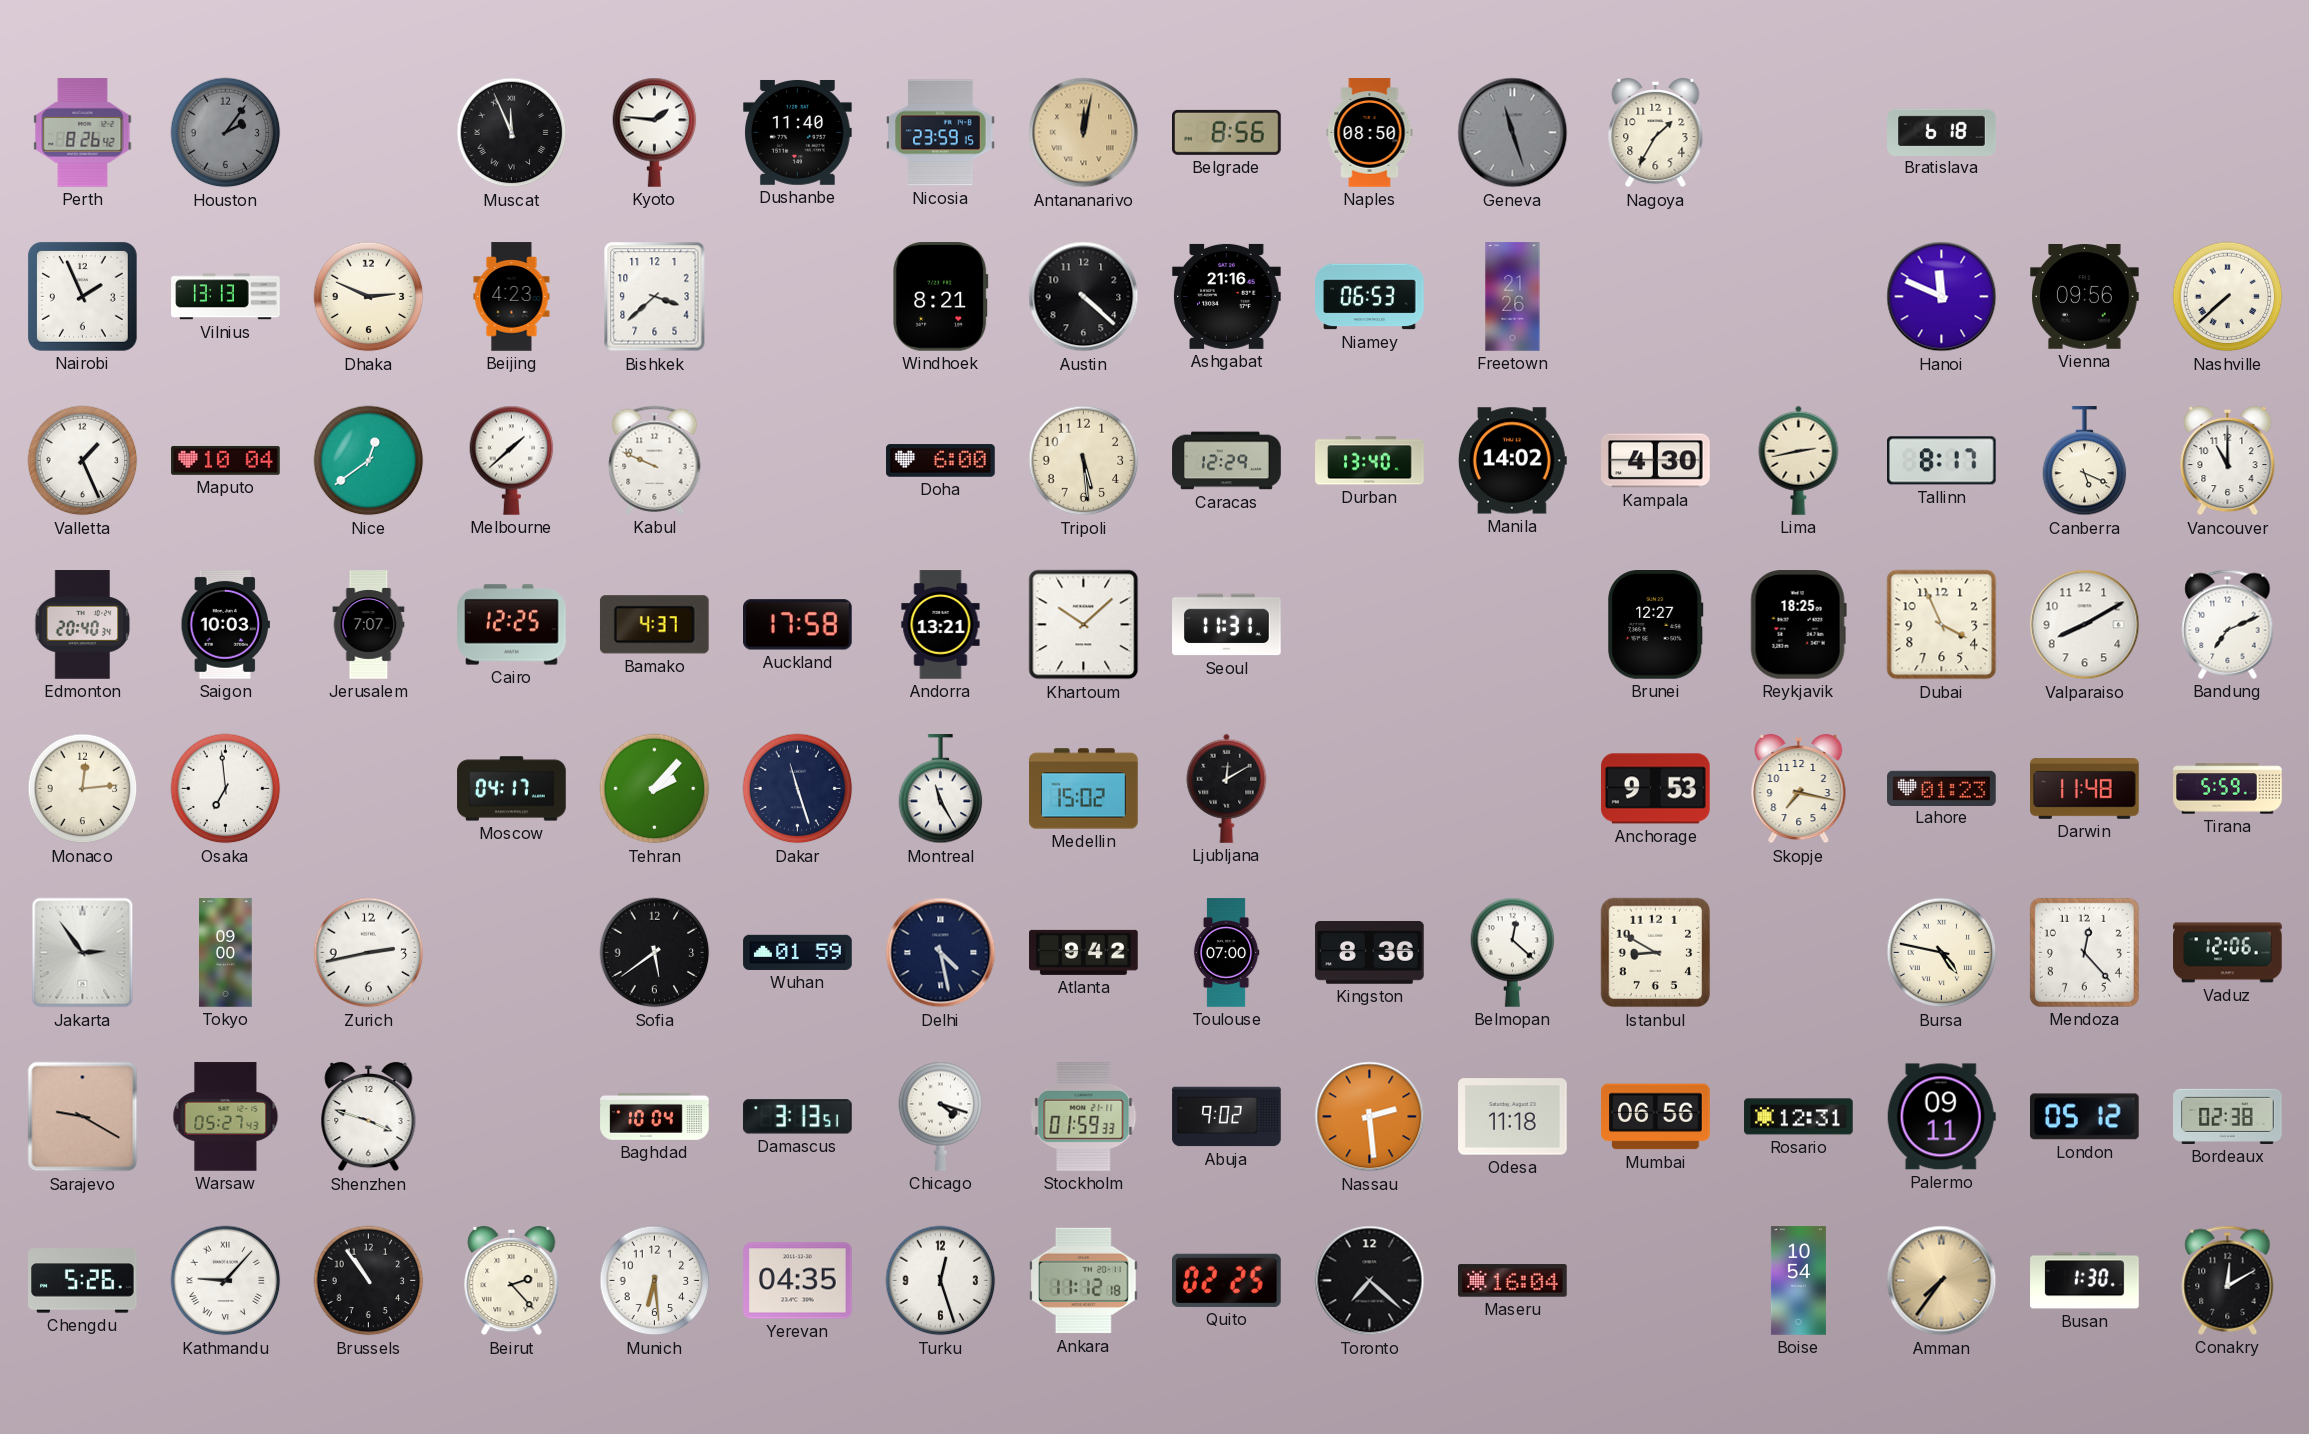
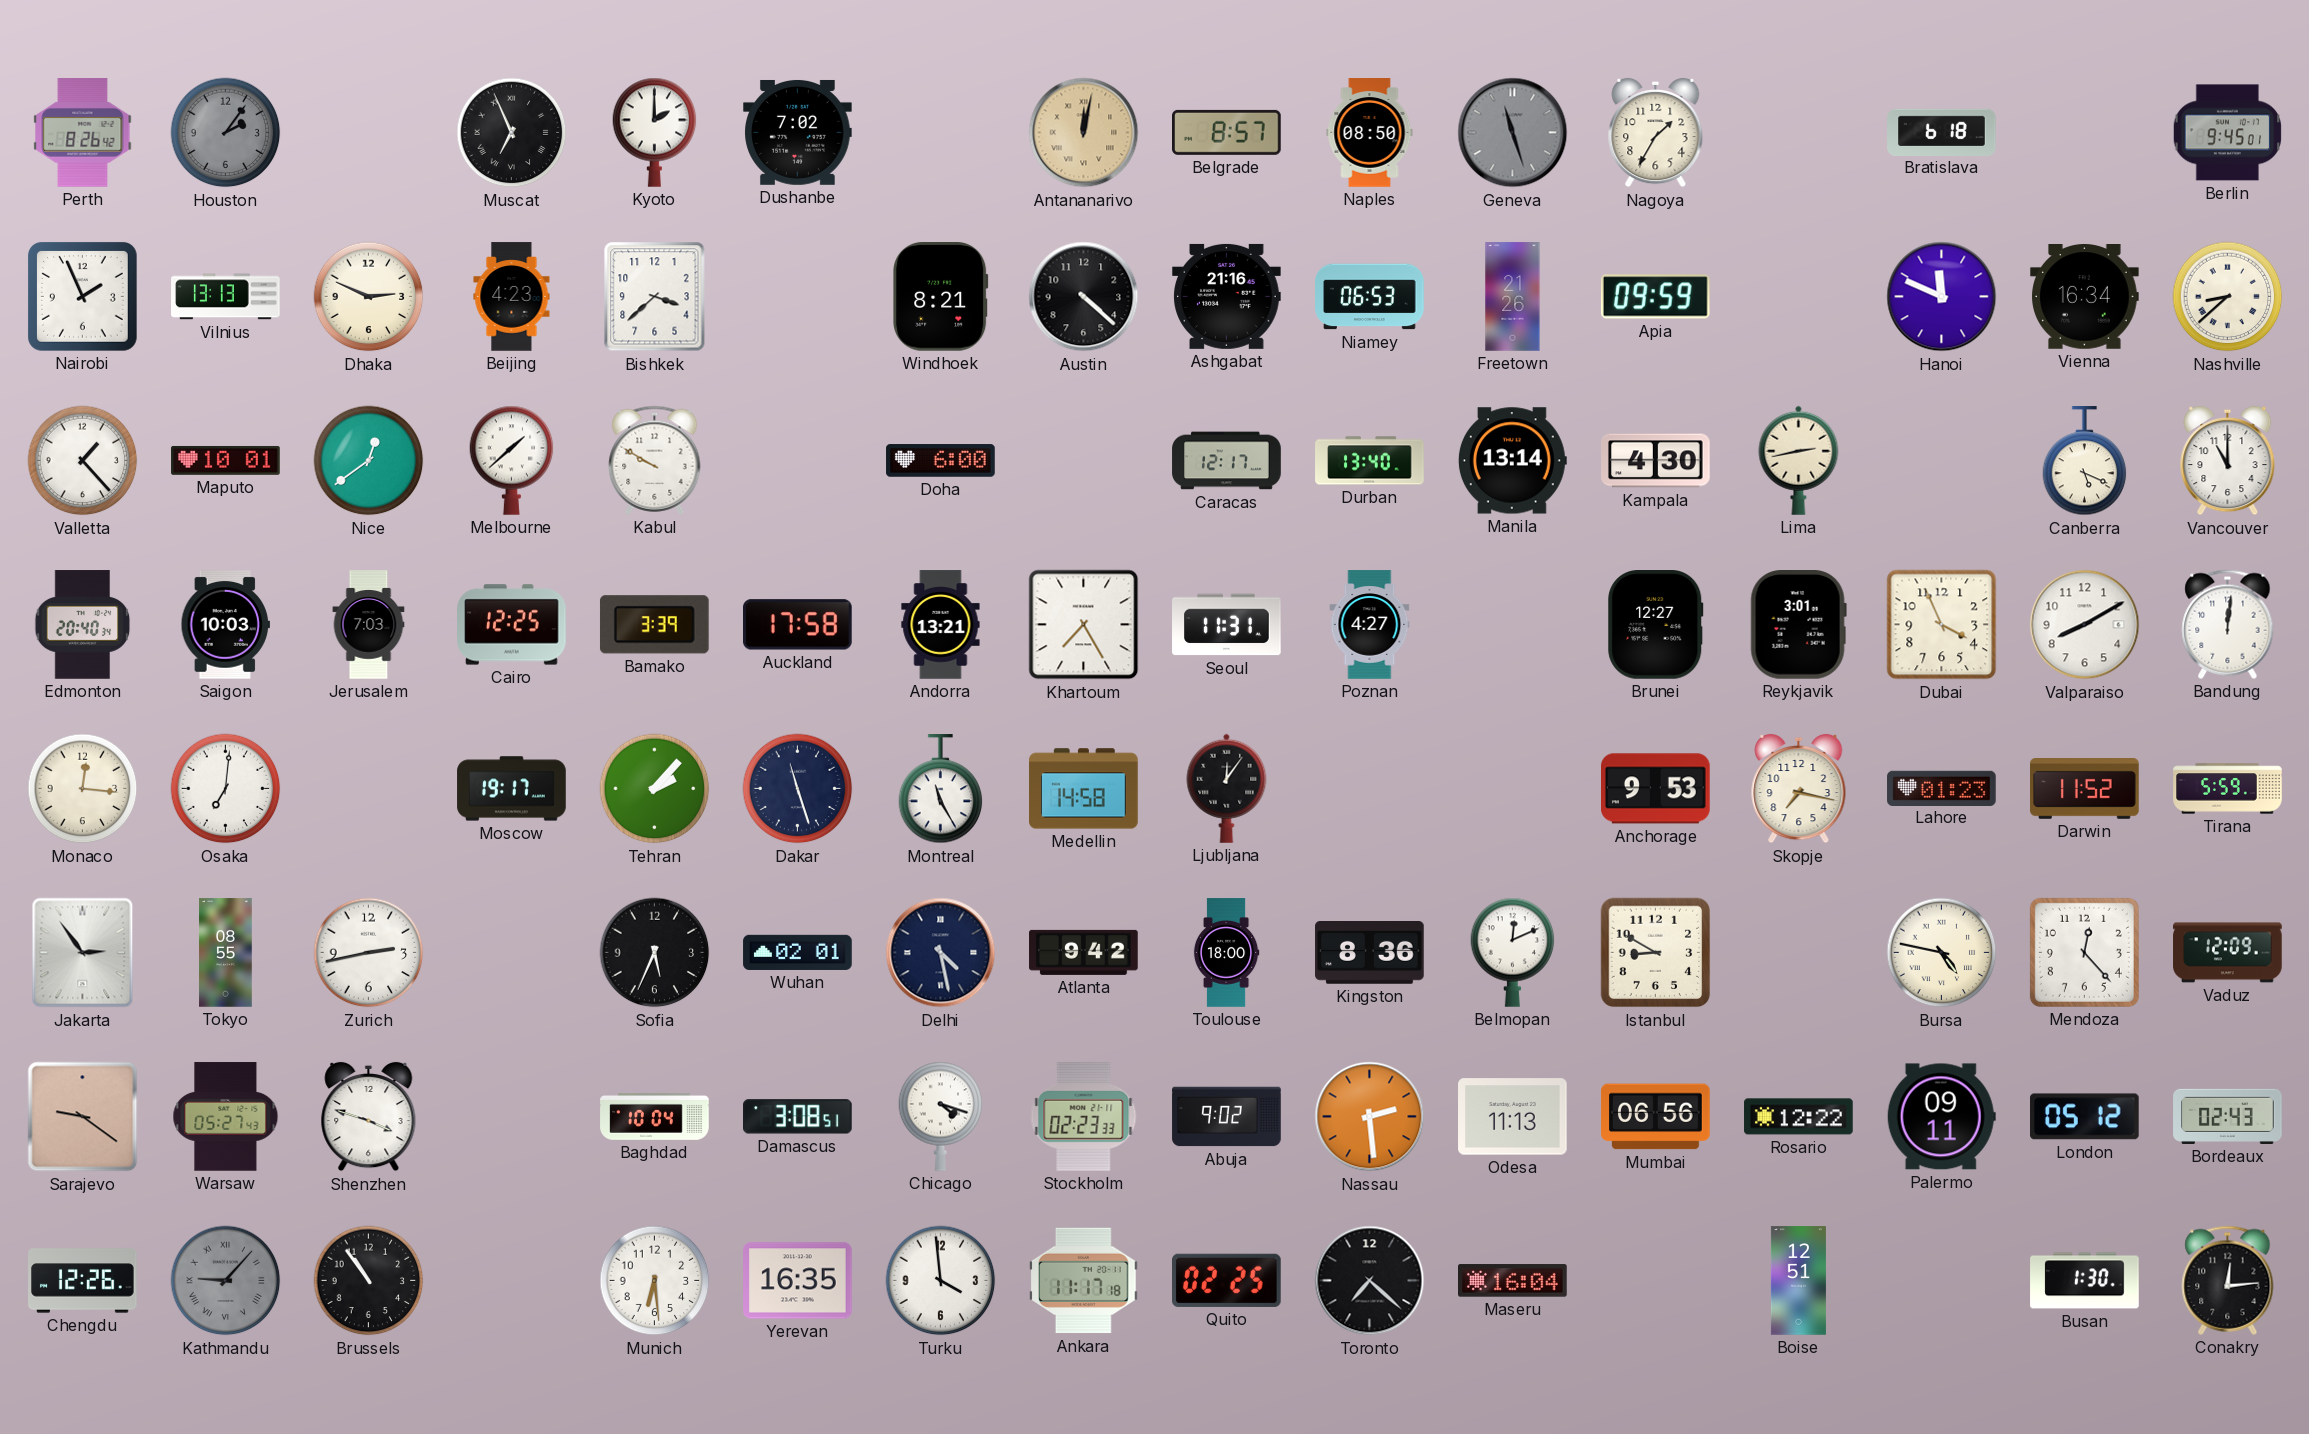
Muscat: 11:56 -> 6:56
Kyoto: 1:46 -> 2:00
Dushanbe: 11:40 -> 7:02
Nicosia: 23:59 -> none
Belgrade: 8:56 -> 8:57
Berlin: none -> 9:45
Apia: none -> 09:59
Vienna: 09:56 -> 16:34
Nashville: 7:38 -> 8:38
Valletta: 1:26 -> 1:23
Maputo: 10:04 -> 10:01
Kabul: 9:49 -> 9:50
Tripoli: 5:29 -> none
Caracas: 12:29 -> 12:17
Manila: 14:02 -> 13:14
Tallinn: 8:17 -> none
Jerusalem: 7:07 -> 7:03
Bamako: 4:37 -> 3:39
Khartoum: 10:08 -> 7:25
Poznan: none -> 4:27
Reykjavik: 18:25 -> 3:01
Bandung: 7:11 -> 12:01
Monaco: 12:14 -> 12:16
Osaka: 6:59 -> 7:01
Moscow: 04:17 -> 19:17
Medellin: 15:02 -> 14:58
Ljubljana: 12:10 -> 12:06
Darwin: 11:48 -> 11:52
Tokyo: 09:00 -> 08:55
Sofia: 5:39 -> 5:34
Wuhan: 01:59 -> 02:01
Toulouse: 07:00 -> 18:00
Belmopan: 12:22 -> 12:11
Vaduz: 12:06 -> 12:09
Sarajevo: 9:20 -> 9:21
Damascus: 3:13 -> 3:08
Stockholm: 01:59 -> 02:23
Odesa: 11:18 -> 11:13
Rosario: 12:31 -> 12:22
Bordeaux: 02:38 -> 02:43
Chengdu: 5:26 -> 12:26
Kathmandu dial: white -> grey
Beirut: 2:23 -> none
Yerevan: 04:35 -> 16:35
Turku: 12:27 -> 3:59
Ankara: 11:12 -> 11:17
Boise: 10:54 -> 12:51
Amman: 7:36 -> none
Conakry: 12:10 -> 12:14
